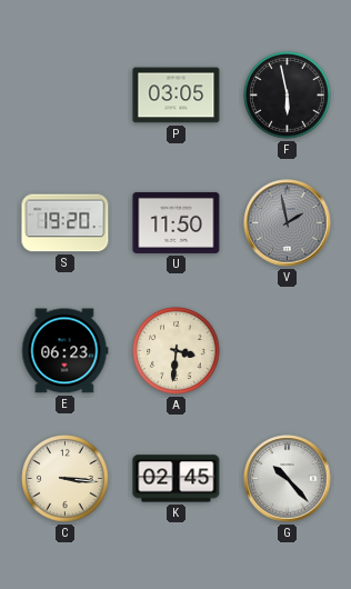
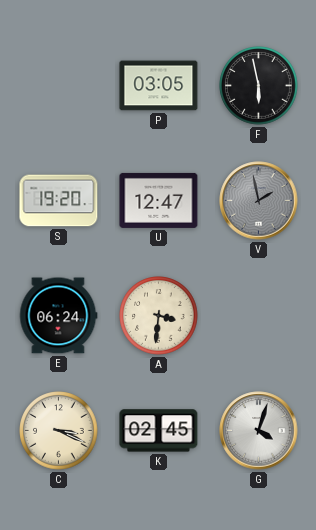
U: 11:50 -> 12:47
E: 06:23 -> 06:24
C: 3:16 -> 3:19
G: 10:23 -> 4:03
